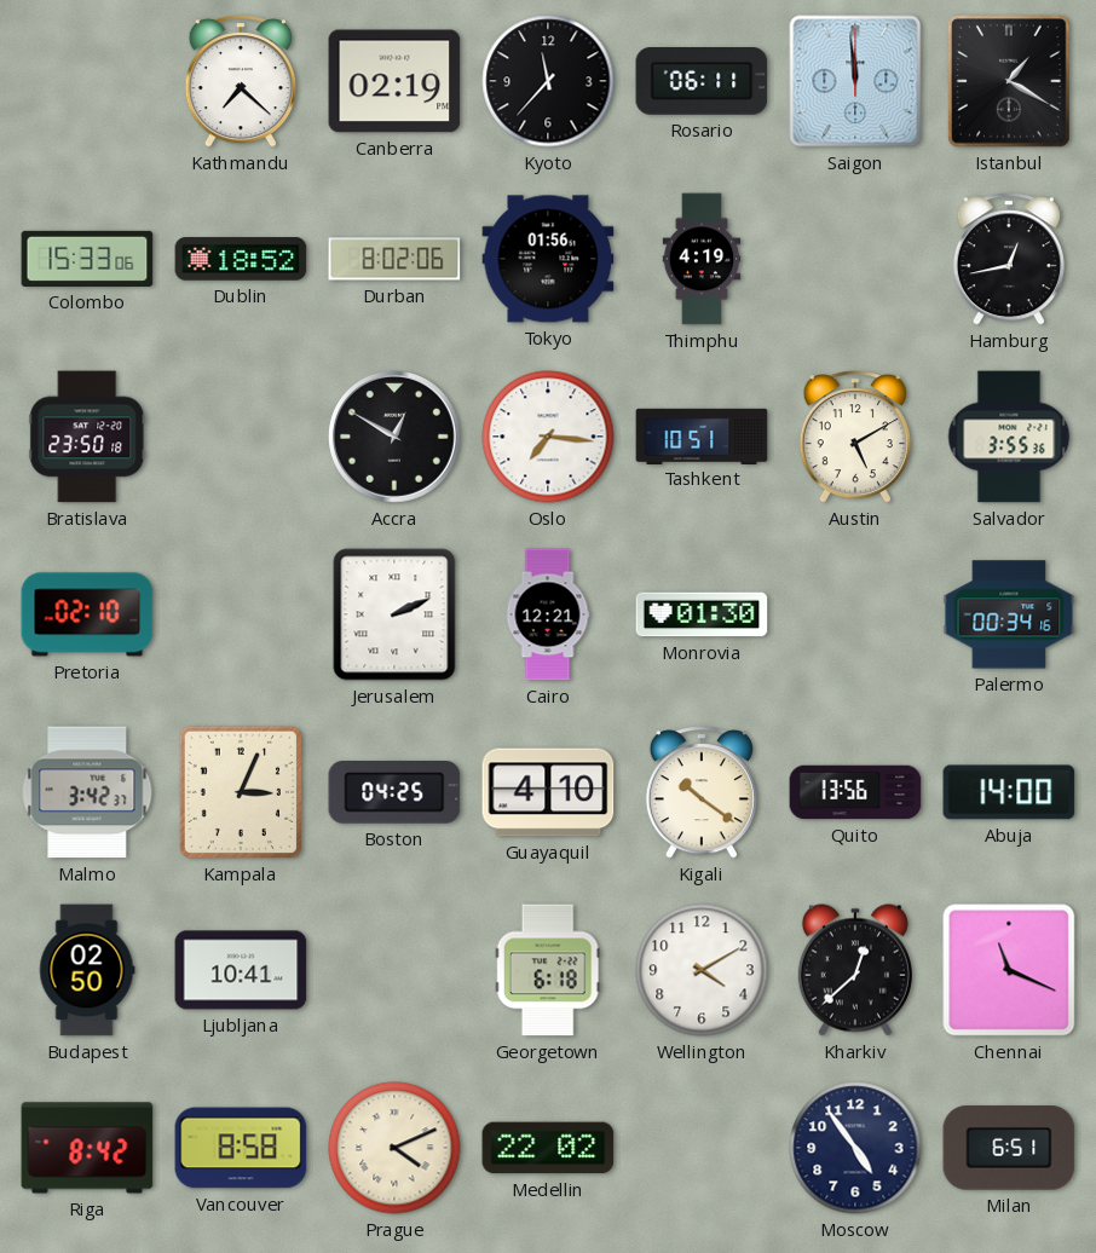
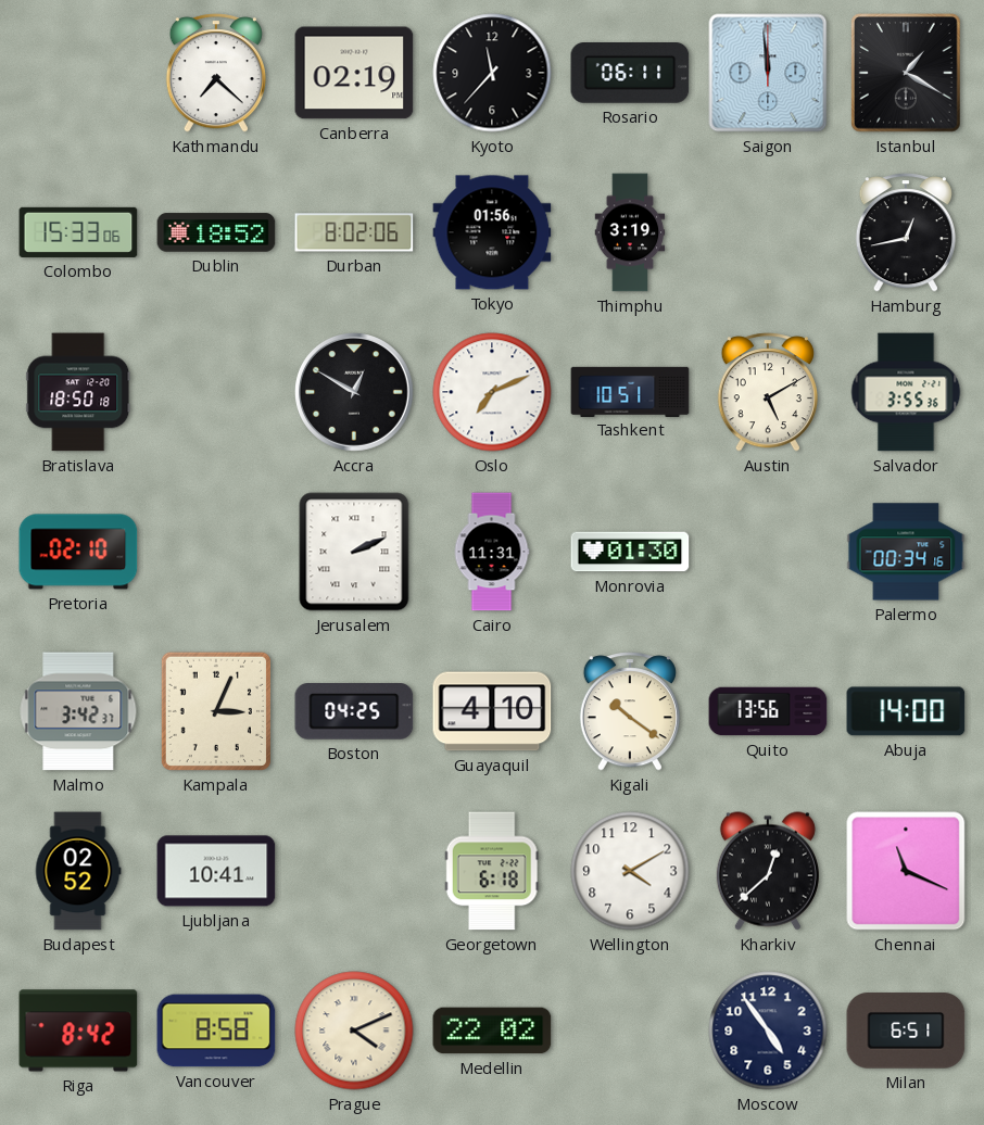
Thimphu: 4:19 -> 3:19
Bratislava: 23:50 -> 18:50
Oslo: 7:16 -> 7:11
Cairo: 12:21 -> 11:31
Budapest: 02:50 -> 02:52
